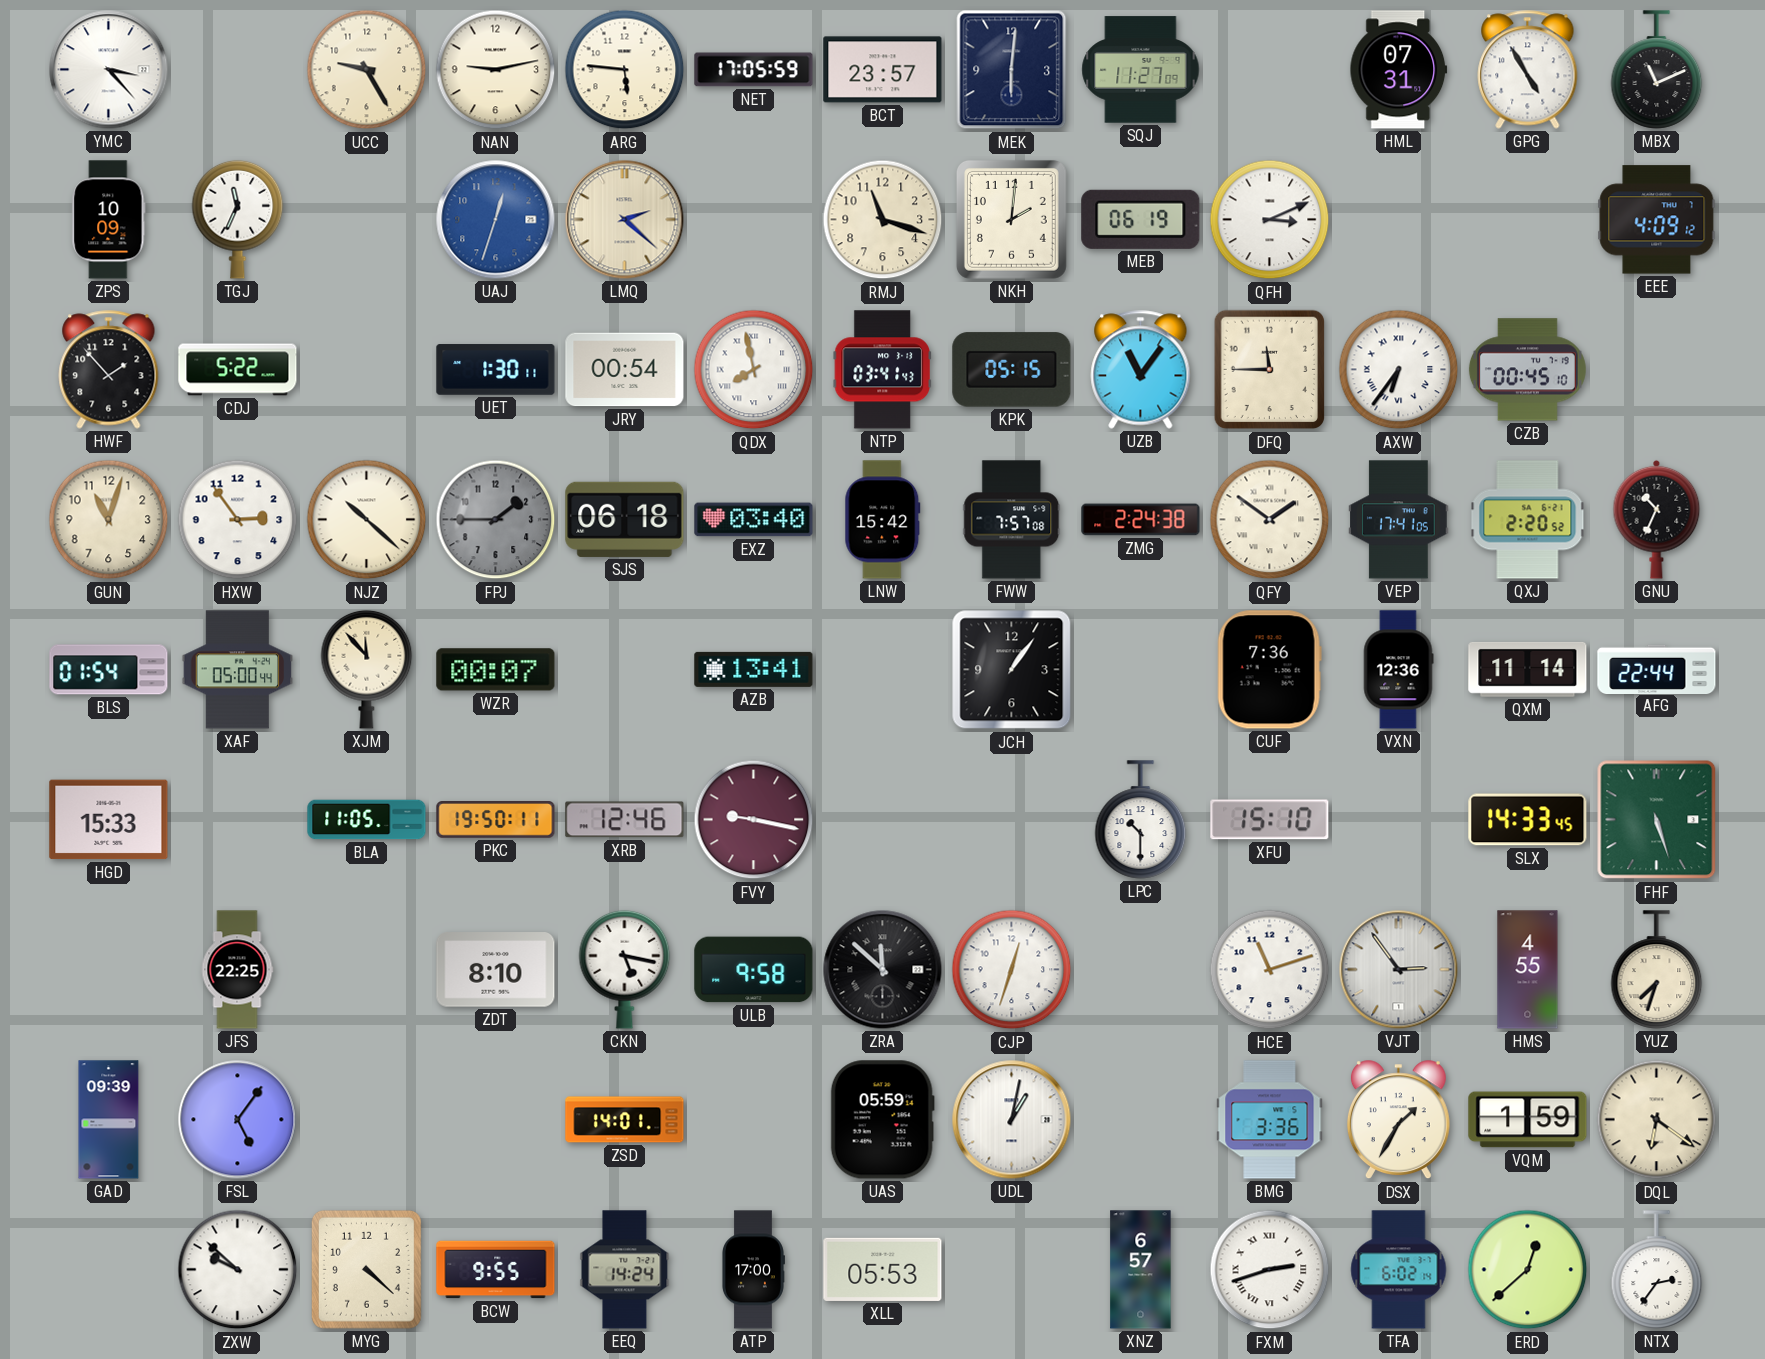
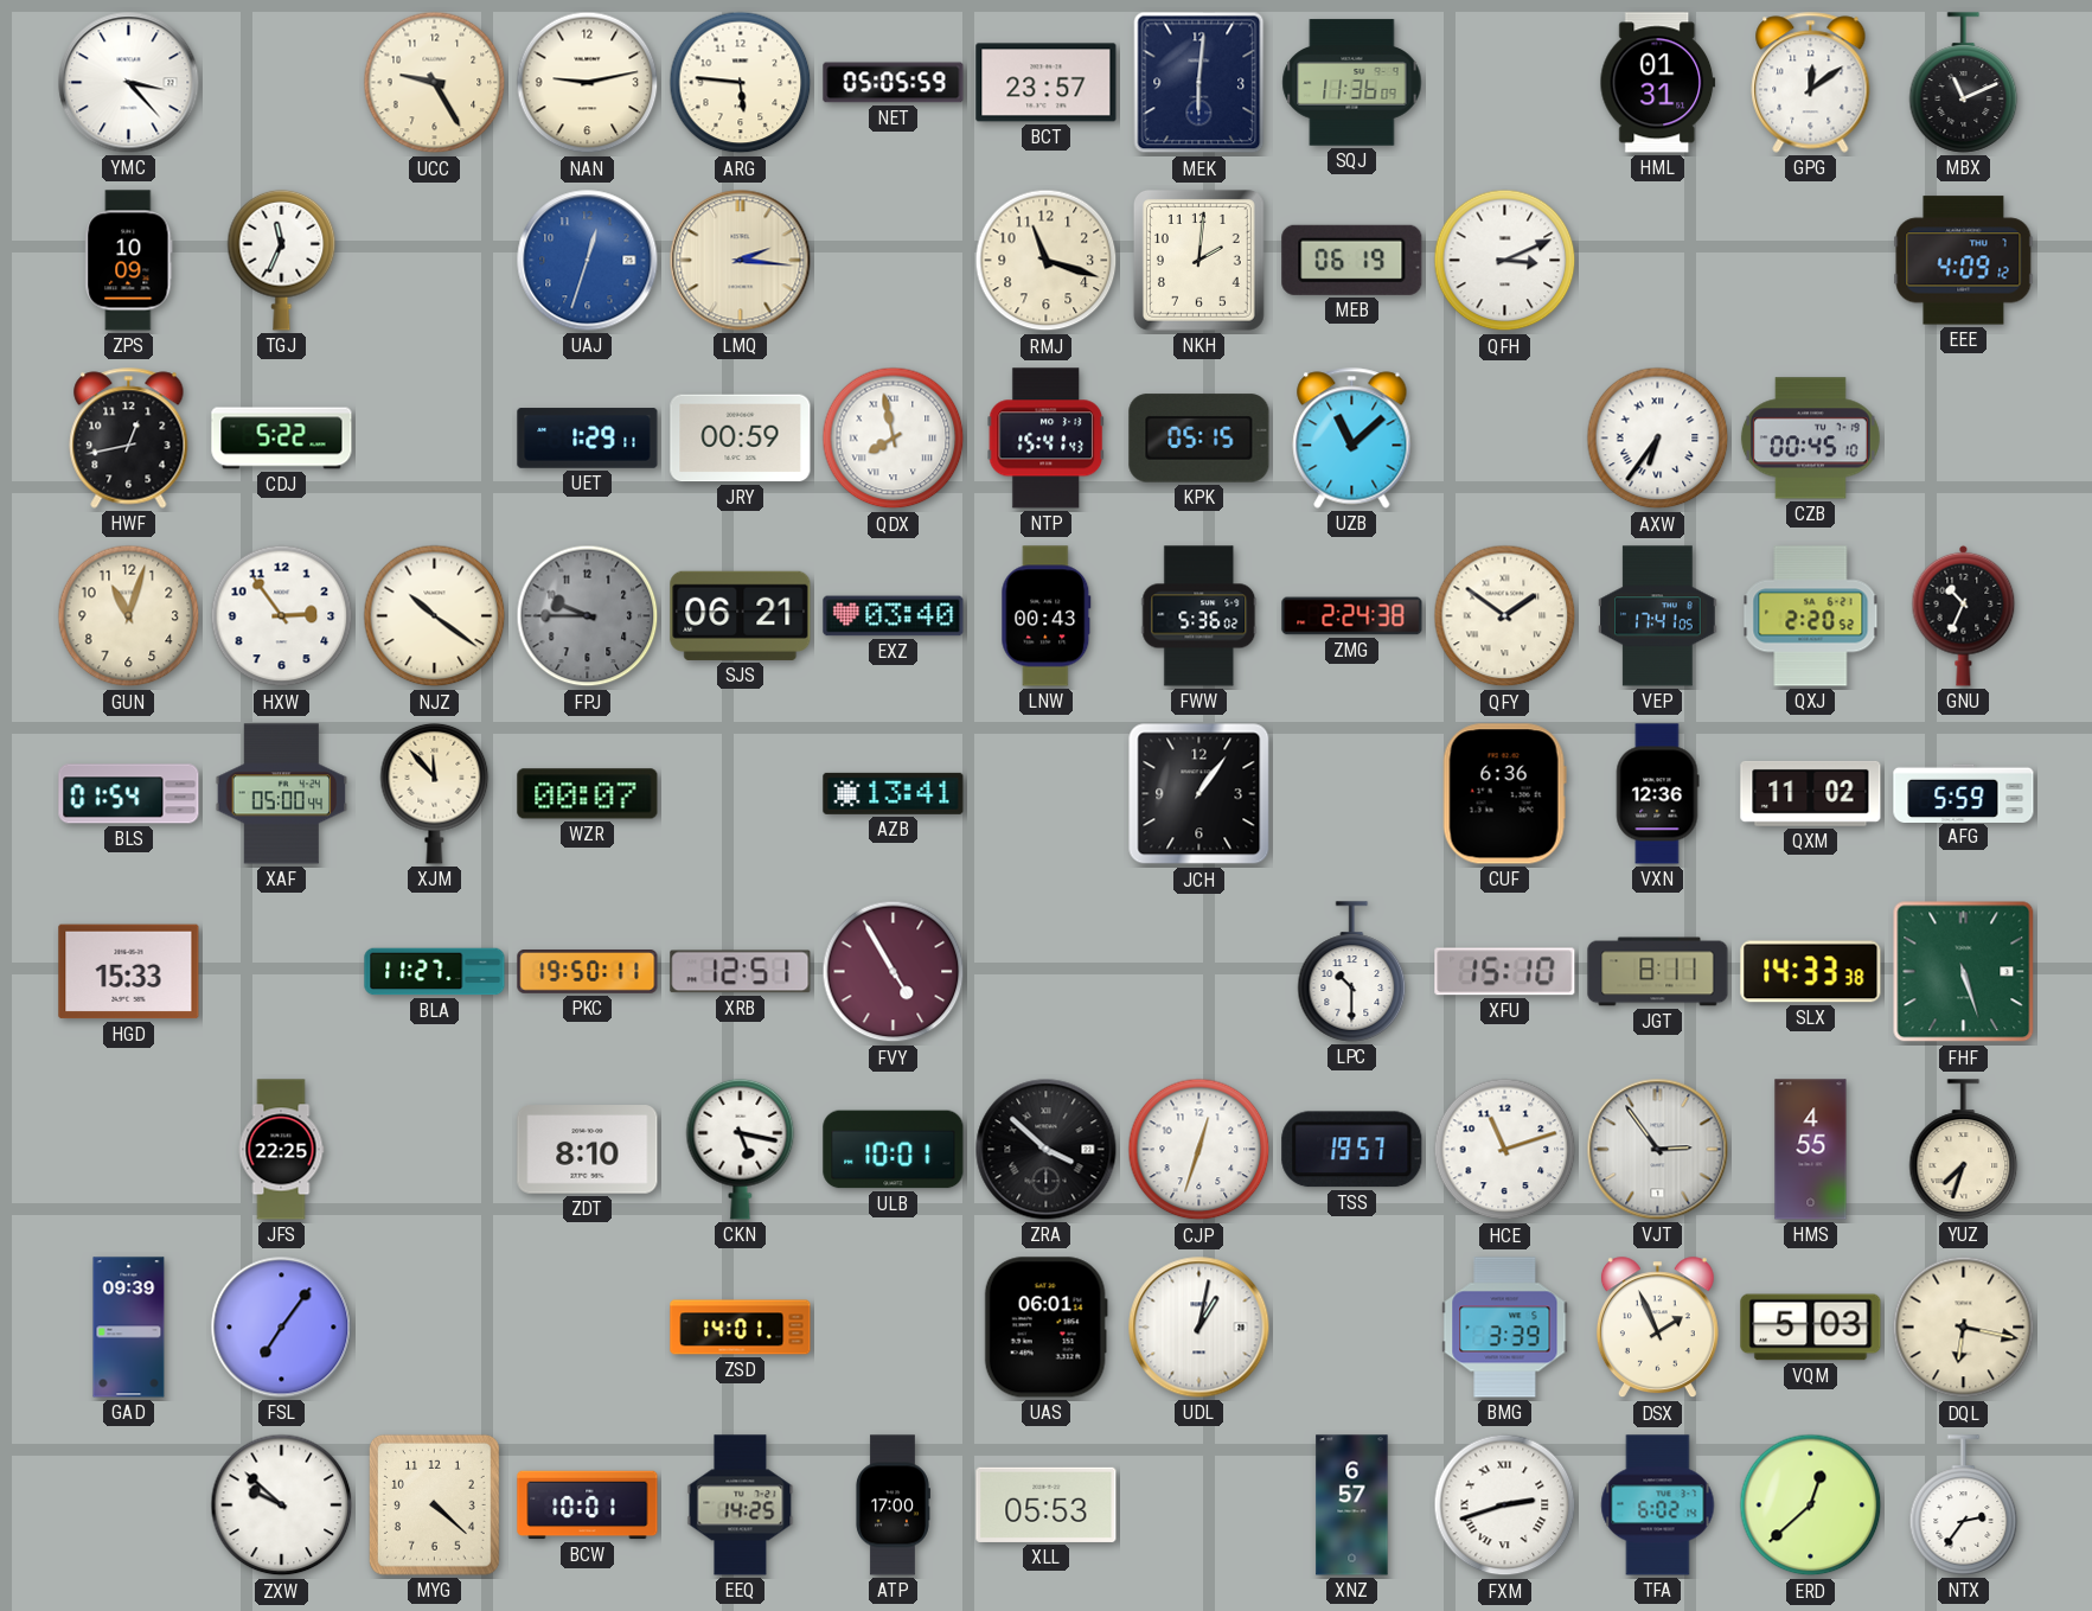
NET: 17:05 -> 05:05
SQJ: 11:27 -> 11:36
HML: 07:31 -> 01:31
GPG: 4:55 -> 12:09
LMQ: 2:22 -> 2:16
HWF: 1:53 -> 12:43
UET: 1:30 -> 1:29
JRY: 00:54 -> 00:59
NTP: 03:41 -> 15:41
UZB: 11:06 -> 11:08
DFQ: 11:45 -> none
NJZ: 10:22 -> 10:21
FPJ: 1:45 -> 9:45
SJS: 06:18 -> 06:21
LNW: 15:42 -> 00:43
FWW: 7:57 -> 5:36
CUF: 7:36 -> 6:36
QXM: 11:14 -> 11:02
AFG: 22:44 -> 5:59
BLA: 11:05 -> 11:27
XRB: 12:46 -> 12:51
FVY: 9:17 -> 4:55
JGT: none -> 8:11
SLX: 14:33:45 -> 14:33:38
ULB: 9:58 -> 10:01
ZRA: 11:52 -> 3:52
TSS: none -> 19:57
FSL: 5:06 -> 7:06
UAS: 05:59 -> 06:01
BMG: 3:36 -> 3:39
DSX: 1:35 -> 1:56
VQM: 1:59 -> 5:03
DQL: 6:21 -> 6:17
BCW: 9:55 -> 10:01
EEQ: 14:24 -> 14:25
